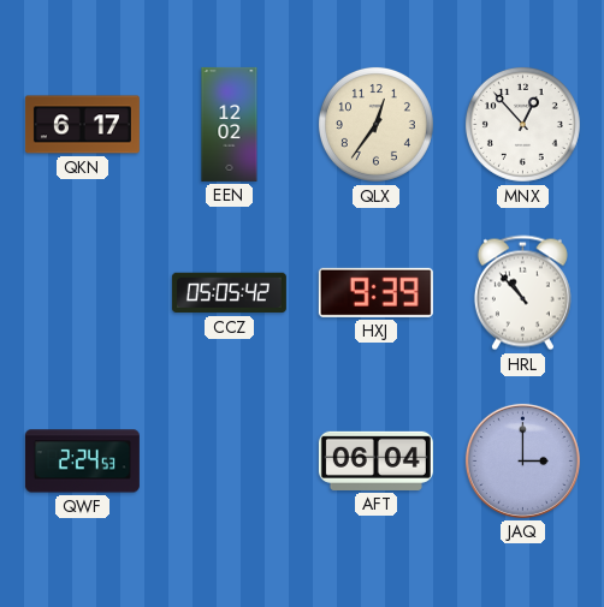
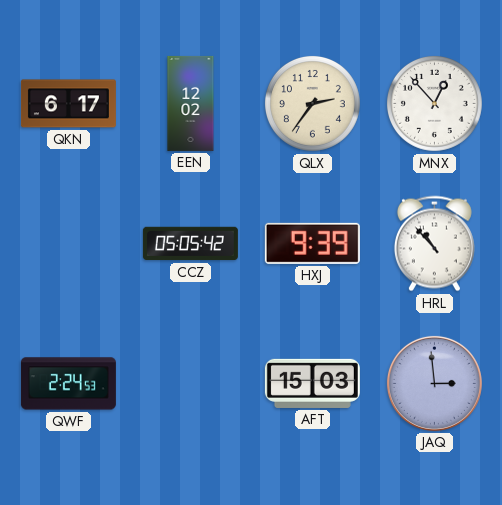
QLX: 12:36 -> 2:36
AFT: 06:04 -> 15:03
JAQ: 3:00 -> 2:59
